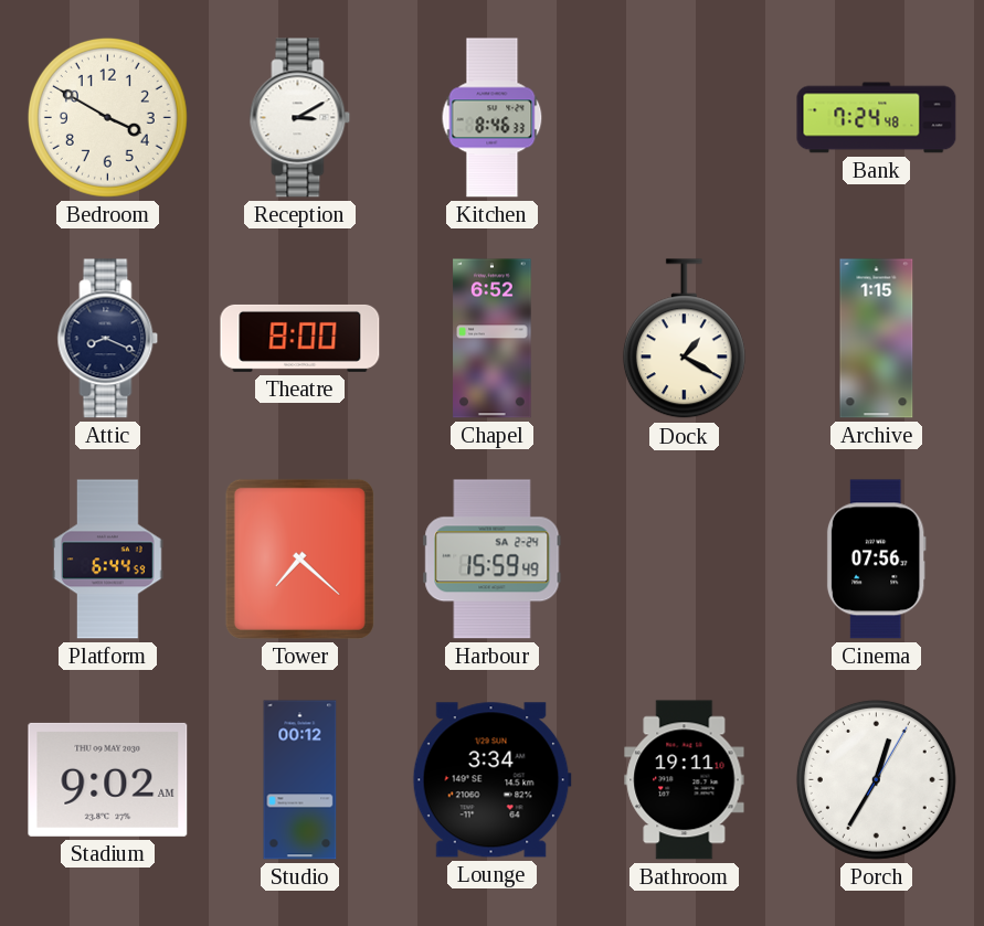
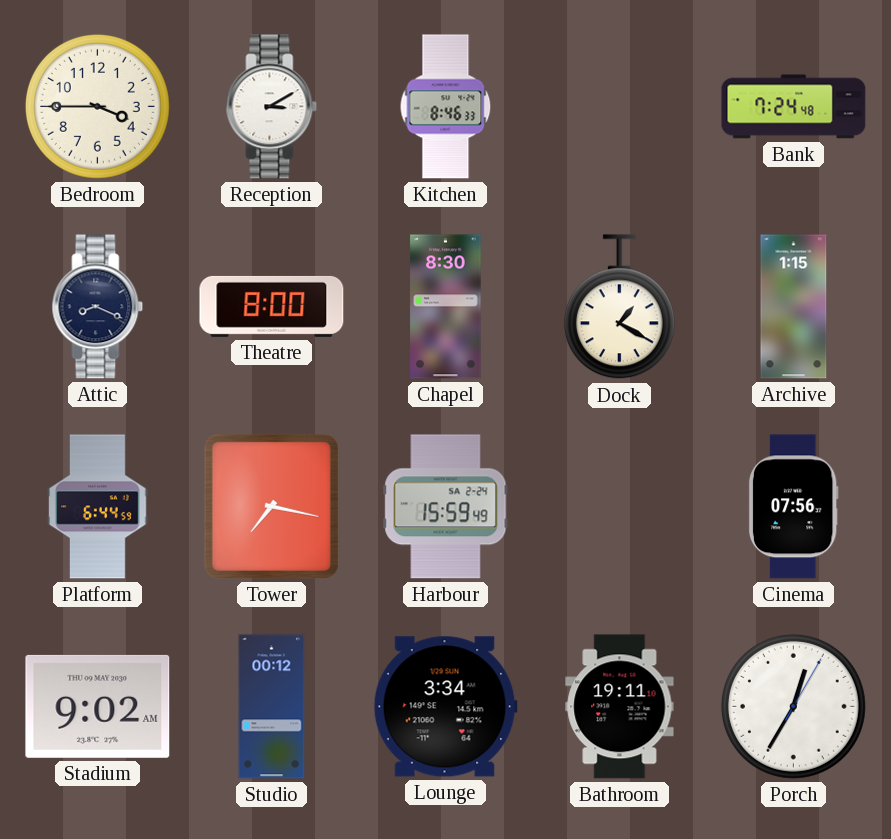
Bedroom: 3:50 -> 3:45
Chapel: 6:52 -> 8:30
Tower: 7:22 -> 7:17
